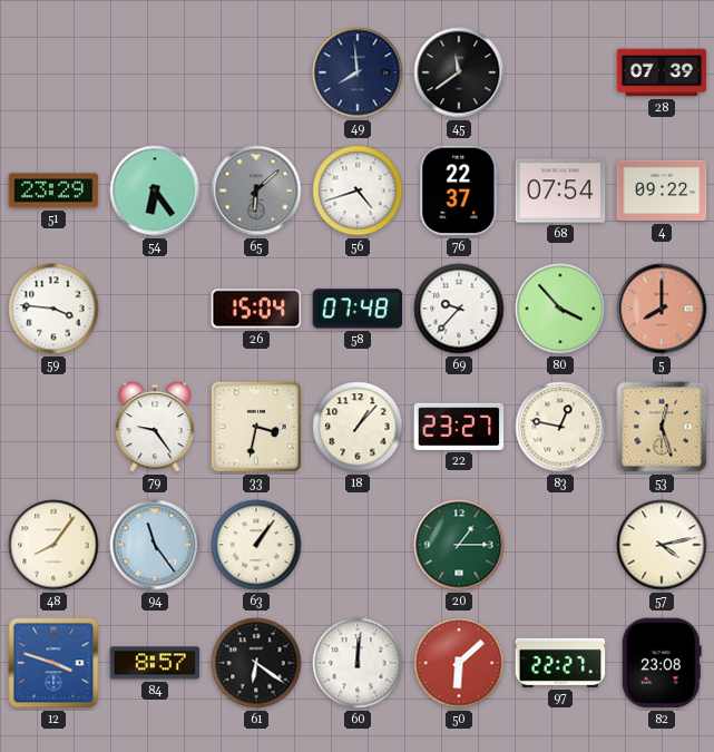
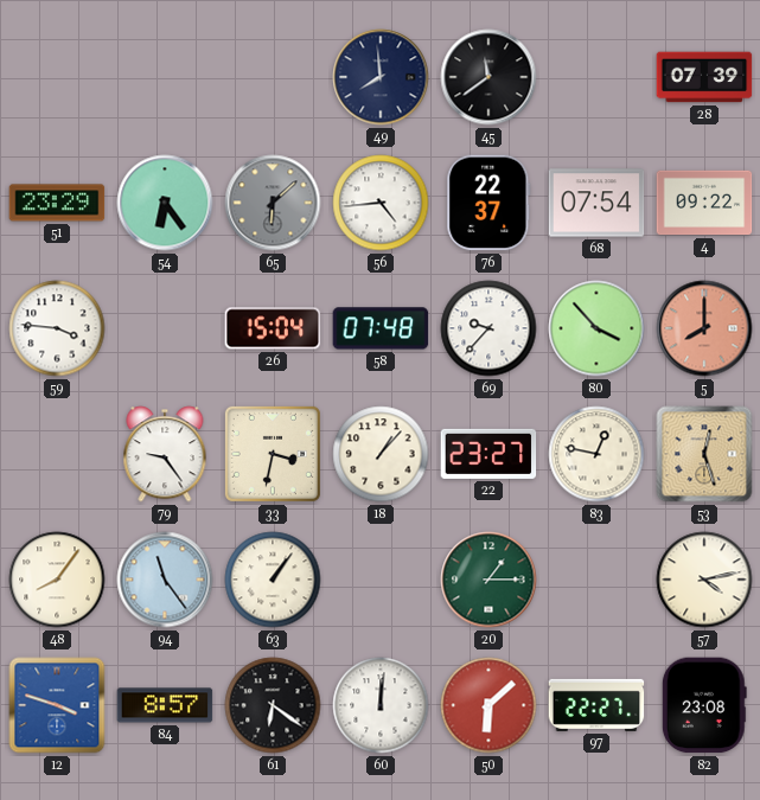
56: 4:42 -> 4:44
